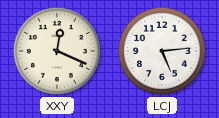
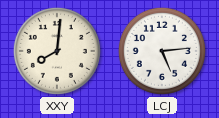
XXY: 12:19 -> 8:01
